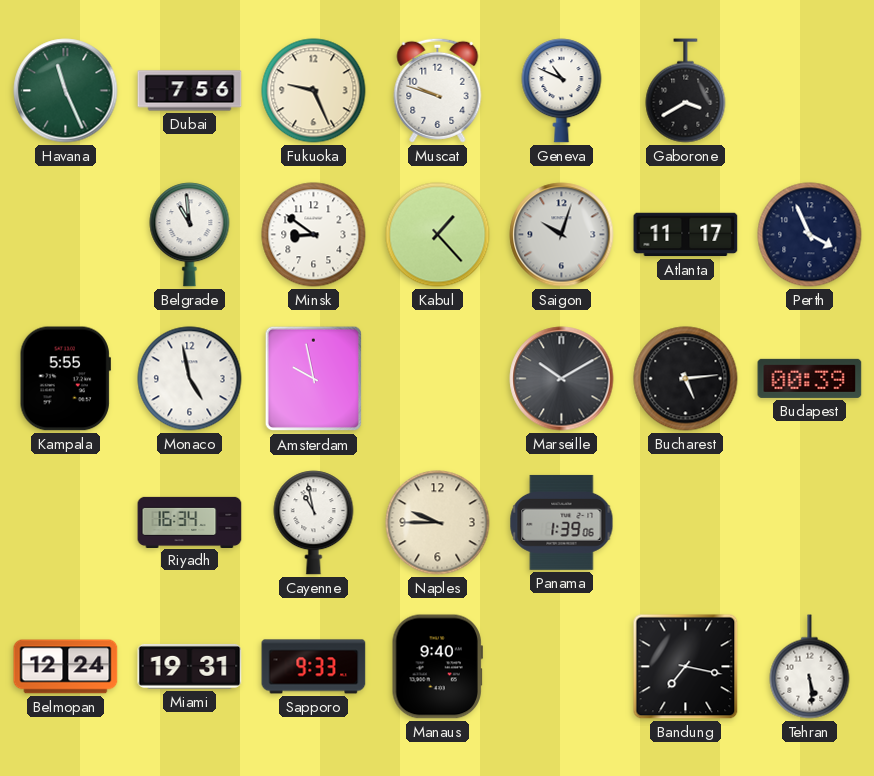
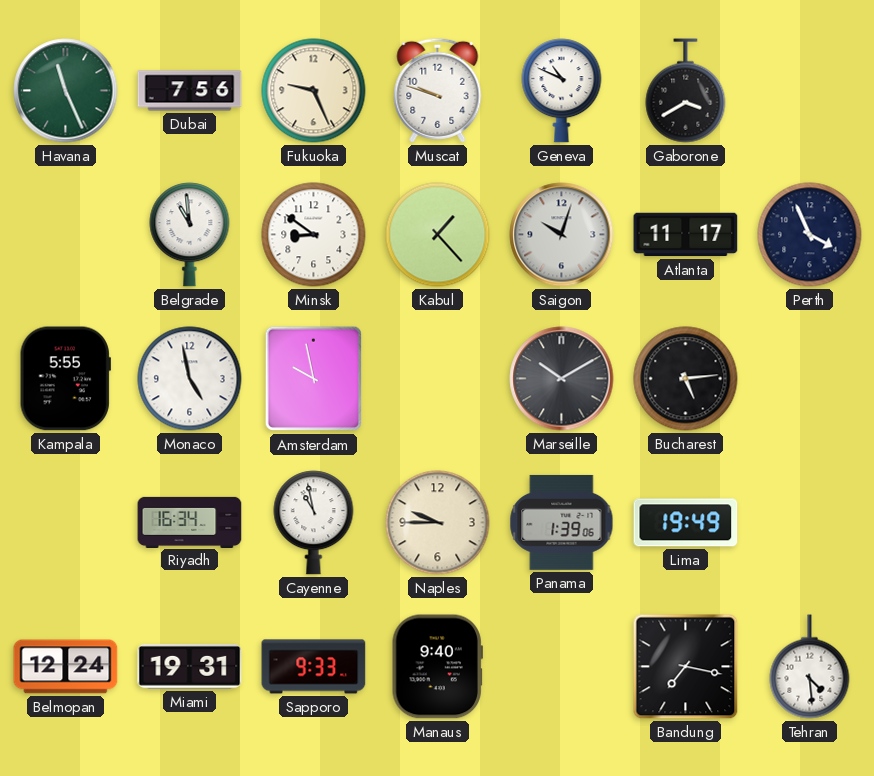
Budapest: 00:39 -> none
Lima: none -> 19:49
Tehran: 5:29 -> 4:29
